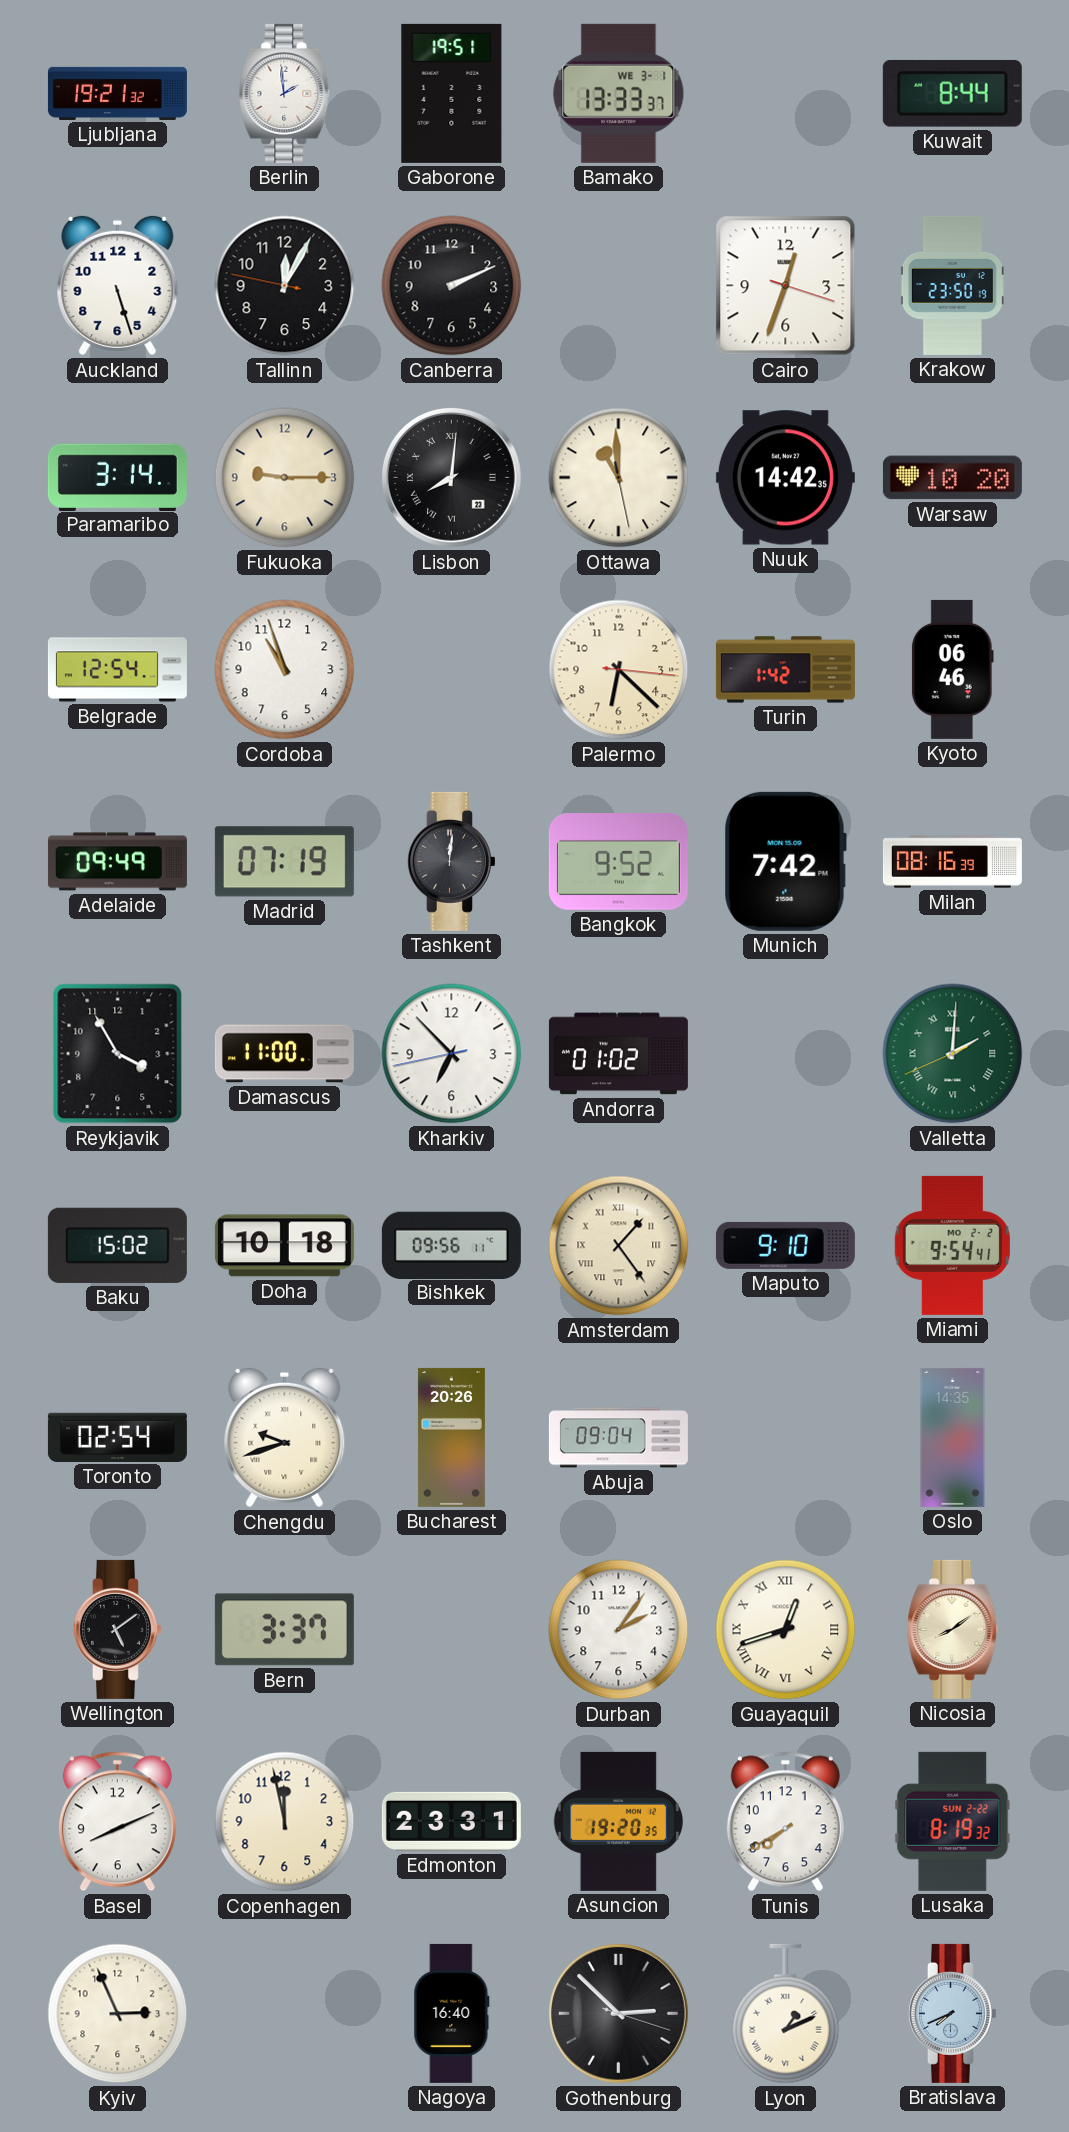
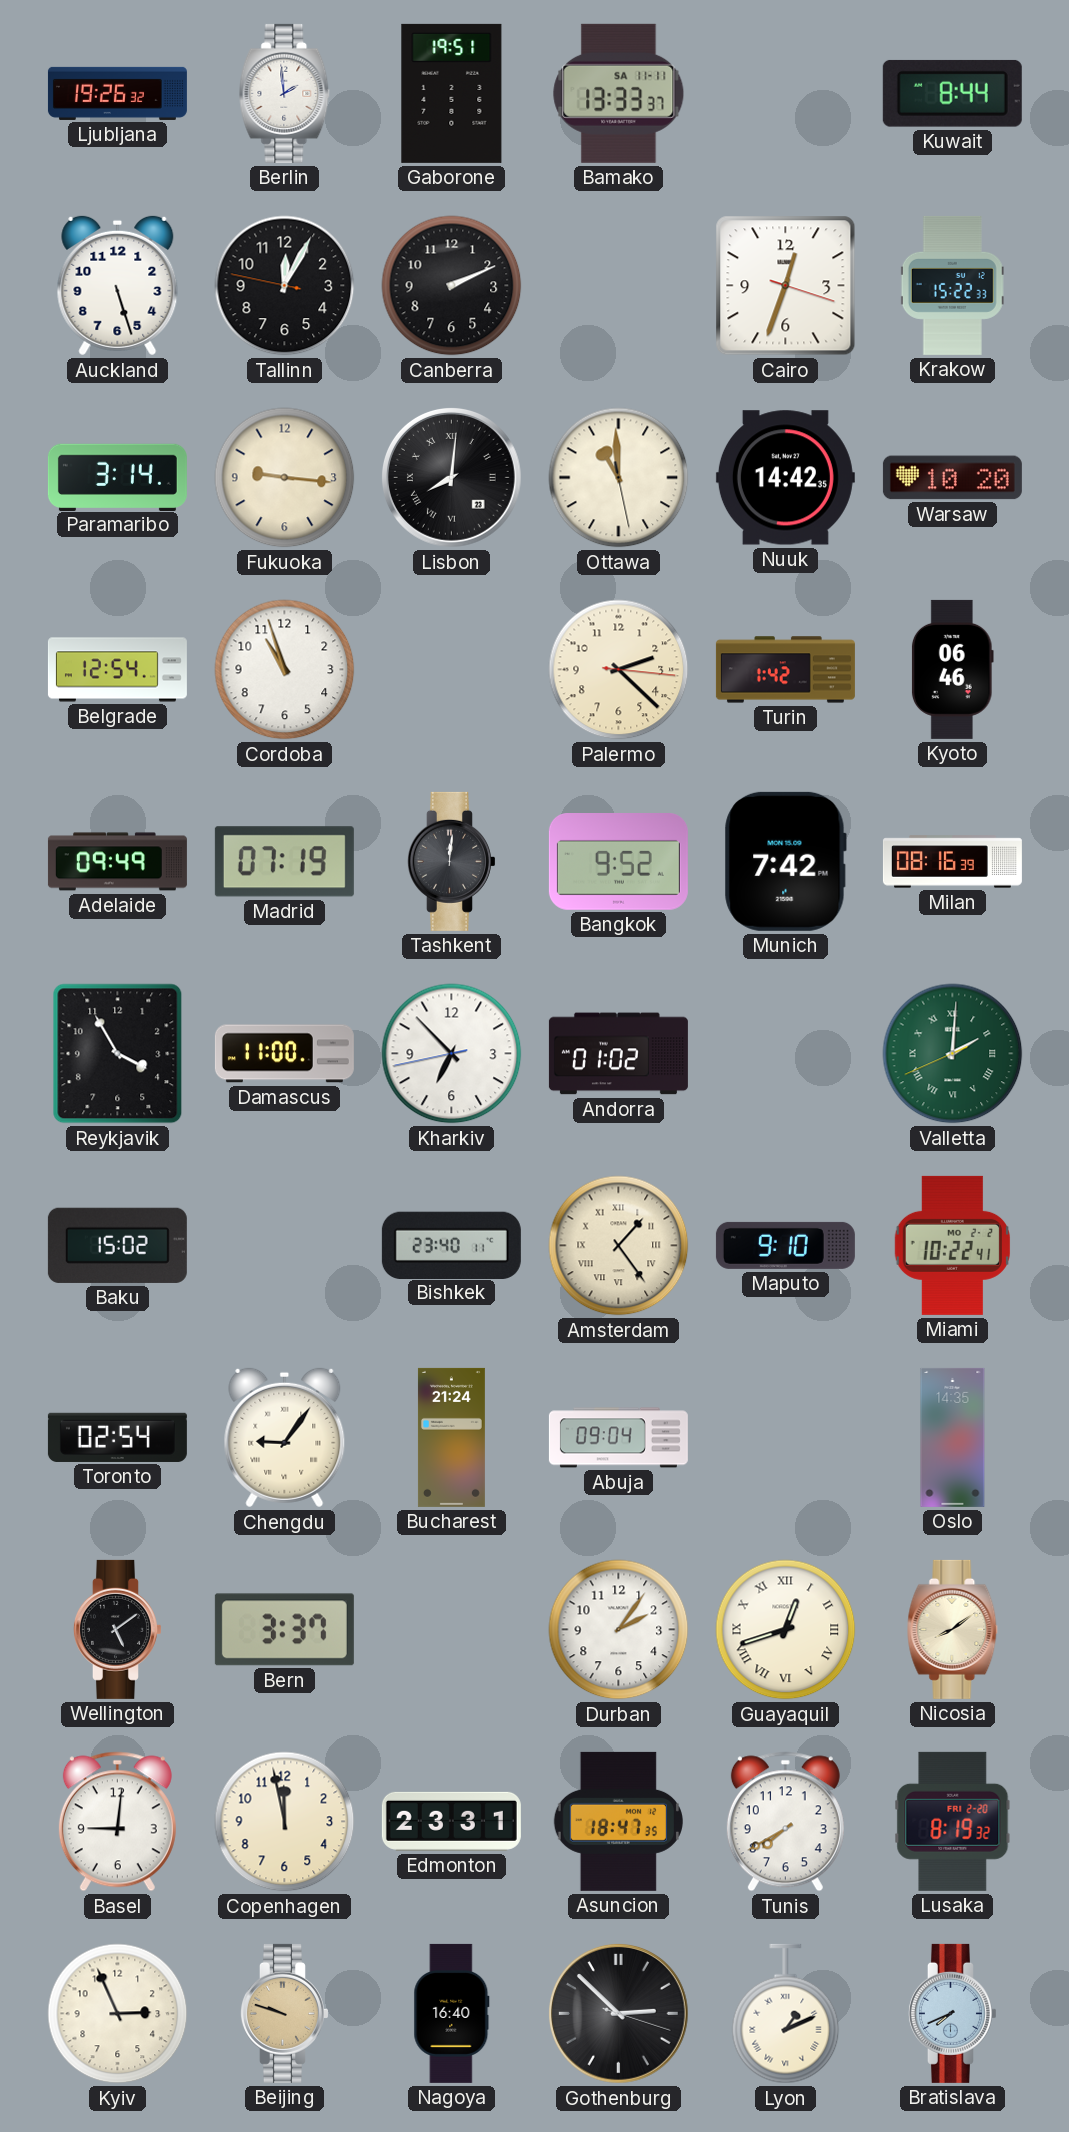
Ljubljana: 19:21 -> 19:26
Bamako date: WE 3-1 -> SA 11-11
Krakow: 23:50 -> 15:22
Fukuoka: 9:15 -> 9:16
Palermo: 6:22 -> 2:22
Doha: 10:18 -> none
Bishkek: 09:56 -> 23:40
Miami: 9:54 -> 10:22
Chengdu: 9:42 -> 9:06
Bucharest: 20:26 -> 21:24
Basel: 8:11 -> 9:01
Asuncion: 19:20 -> 18:47
Lusaka date: SUN 2-22 -> FRI 2-20
Beijing: none -> 9:48
